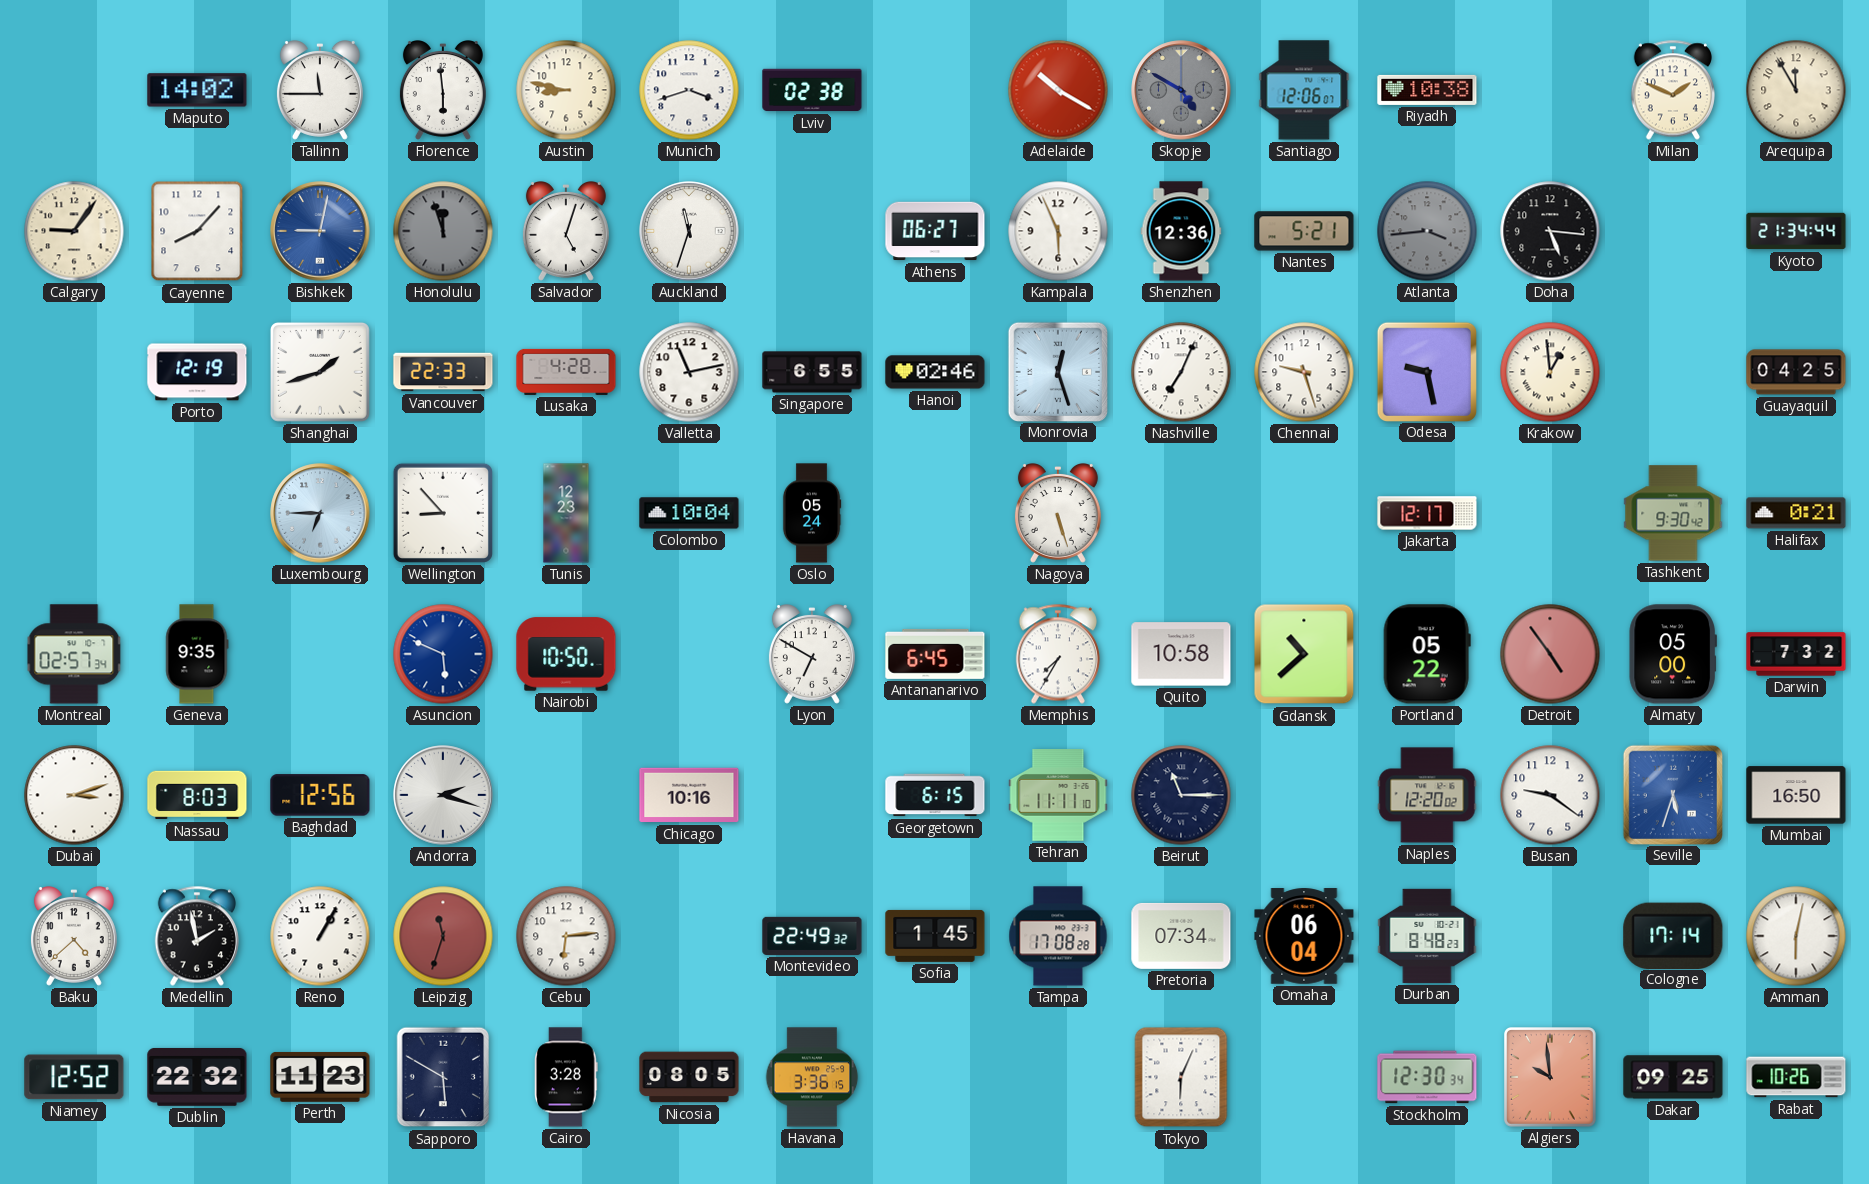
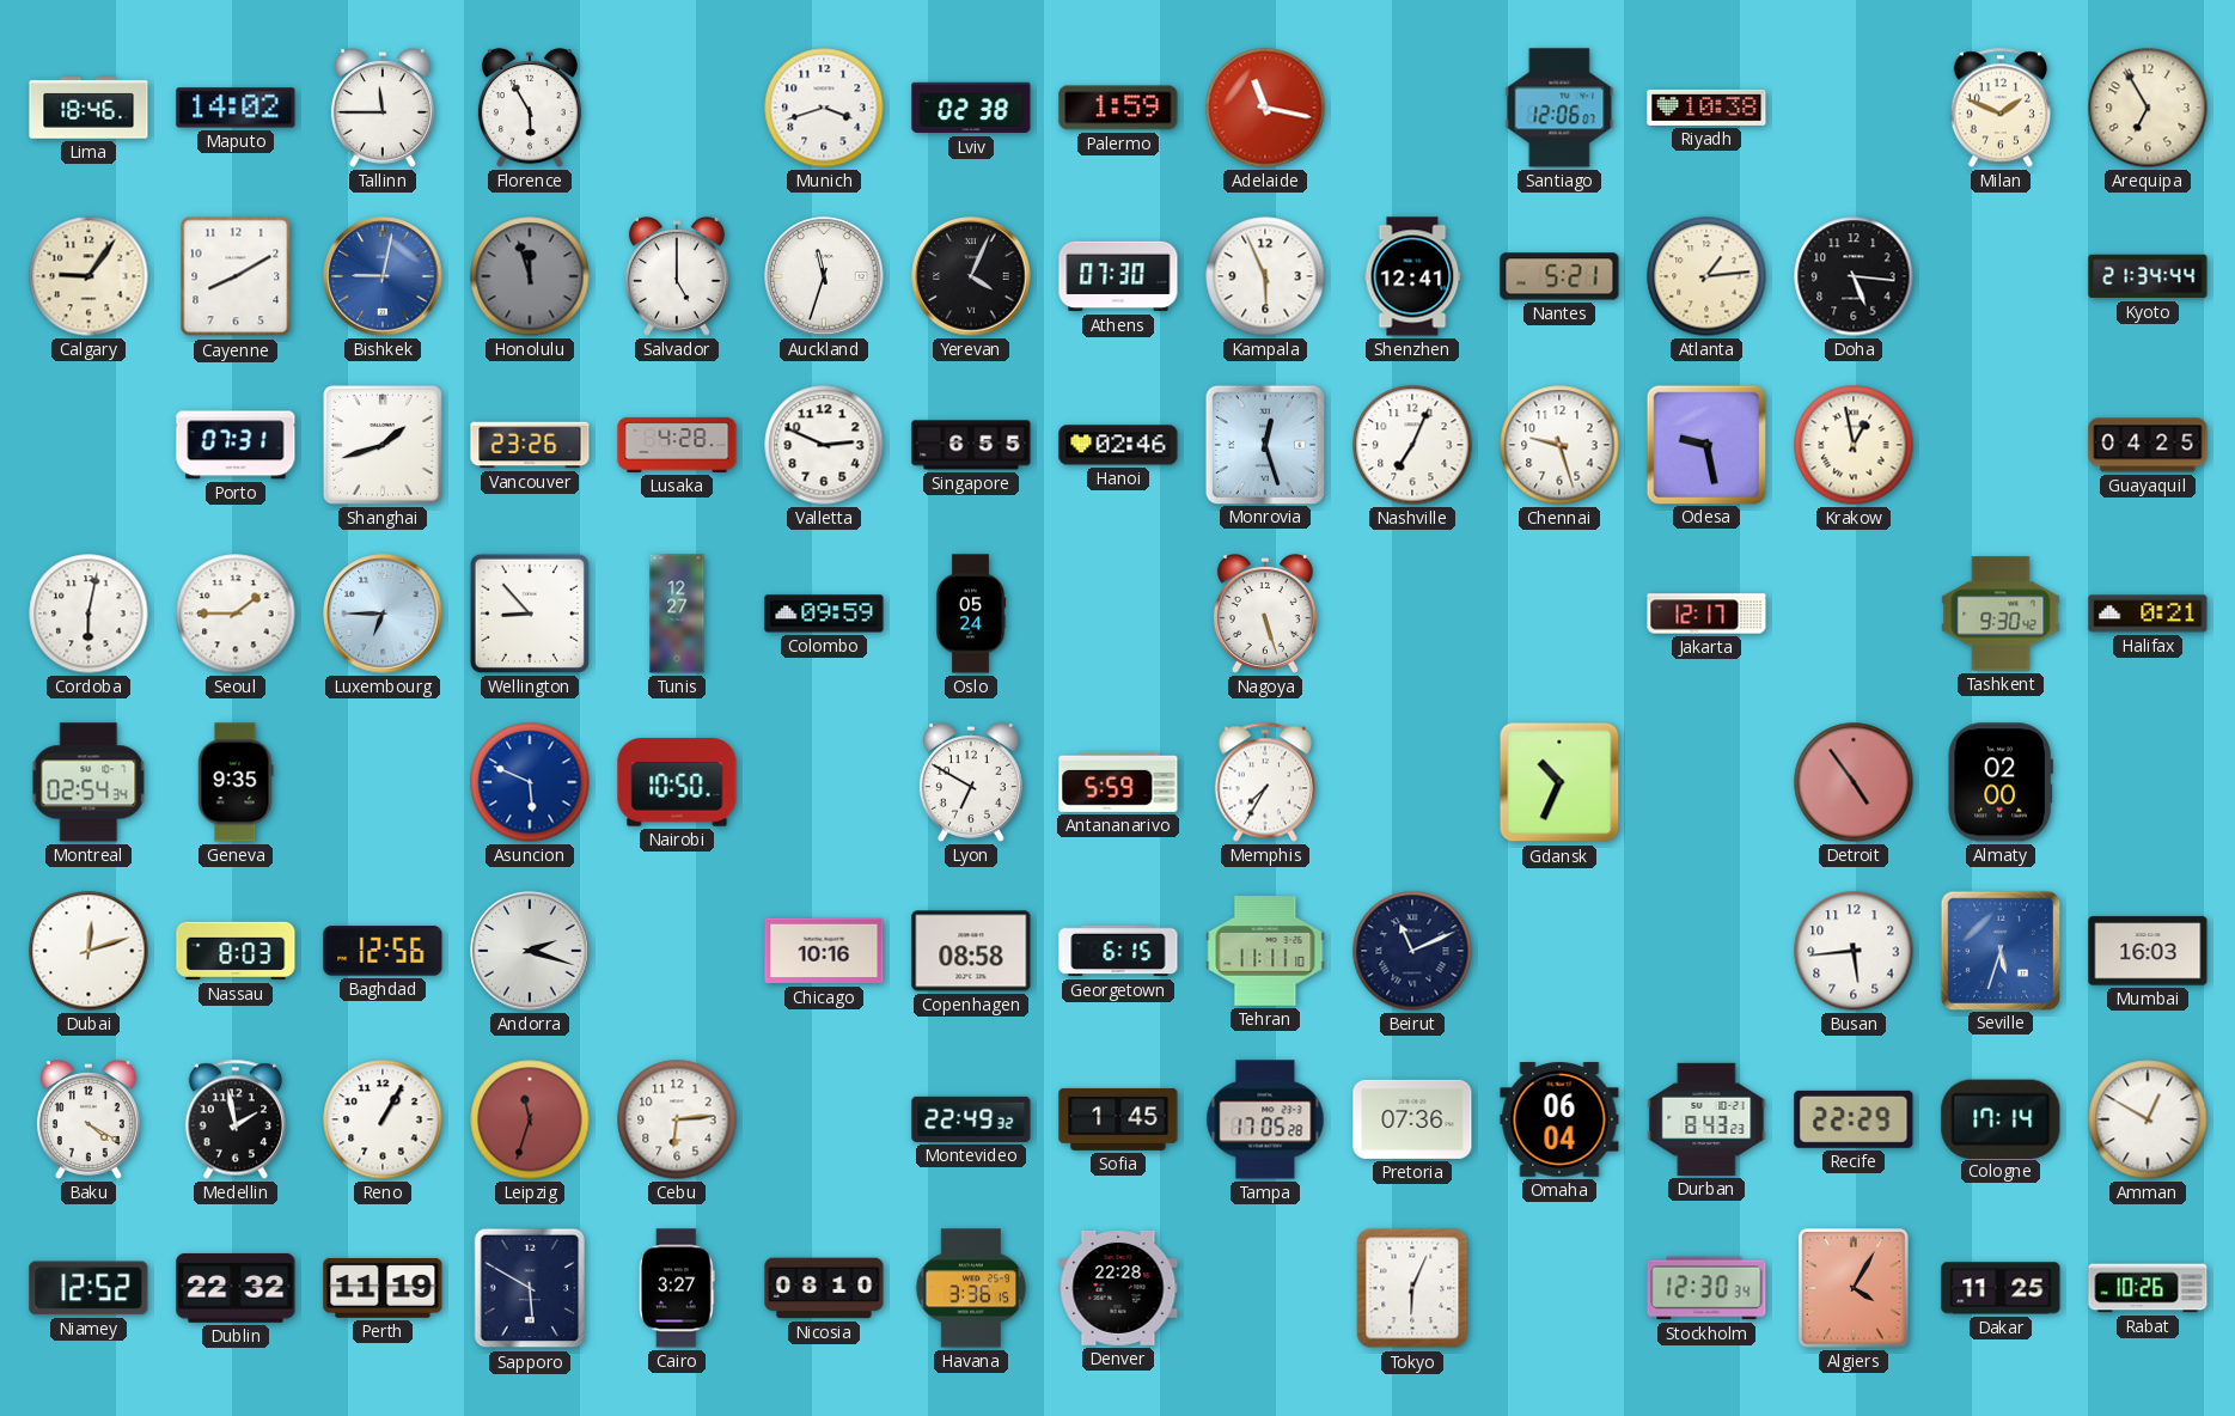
Lima: none -> 18:46
Florence: 5:59 -> 5:55
Austin: 8:47 -> none
Palermo: none -> 1:59
Adelaide: 10:20 -> 11:17
Skopje: 4:50 -> none
Arequipa: 11:55 -> 6:55
Cayenne: 8:07 -> 8:10
Salvador: 5:03 -> 5:00
Yerevan: none -> 4:04
Athens: 06:27 -> 07:30
Shenzhen: 12:36 -> 12:41
Atlanta: 3:44 -> 1:14
Atlanta dial: grey -> cream
Porto: 12:19 -> 07:31
Vancouver: 22:33 -> 23:26
Valletta: 11:13 -> 2:49
Krakow: 12:59 -> 12:58
Cordoba: none -> 6:02
Seoul: none -> 1:45
Tunis: 12:23 -> 12:27
Colombo: 10:04 -> 09:59
Montreal: 02:57 -> 02:54
Antananarivo: 6:45 -> 5:59
Quito: 10:58 -> none
Gdansk: 10:38 -> 10:34
Portland: 05:22 -> none
Almaty: 05:00 -> 02:00
Darwin: 7:32 -> none
Dubai: 3:12 -> 12:12
Copenhagen: none -> 08:58
Beirut: 11:15 -> 11:11
Naples: 12:20 -> none
Busan: 9:21 -> 5:44
Mumbai: 16:50 -> 16:03
Baku: 4:38 -> 4:20
Tampa: 17:08 -> 17:05
Pretoria: 07:34 -> 07:36
Durban: 8:48 -> 8:43
Recife: none -> 22:29
Amman: 6:02 -> 12:50
Perth: 11:23 -> 11:19
Cairo: 3:28 -> 3:27
Nicosia: 08:05 -> 08:10
Denver: none -> 22:28
Algiers: 9:59 -> 4:05
Dakar: 09:25 -> 11:25
